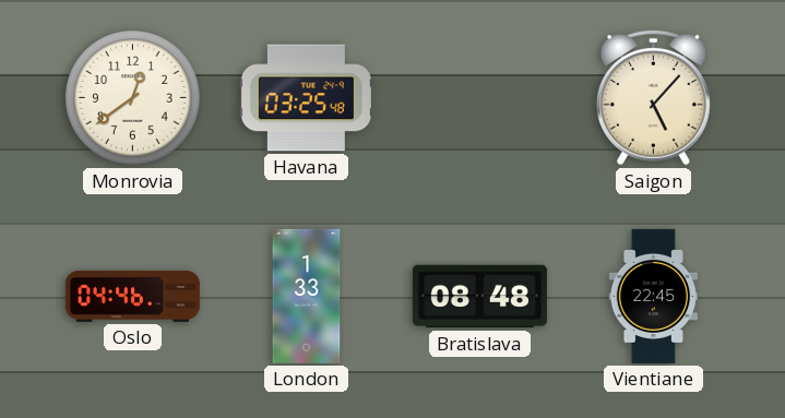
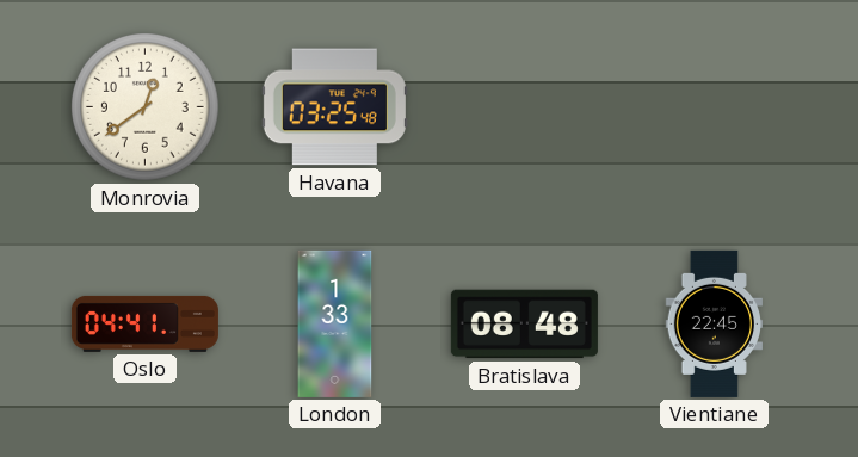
Saigon: 5:07 -> none
Oslo: 04:46 -> 04:41
